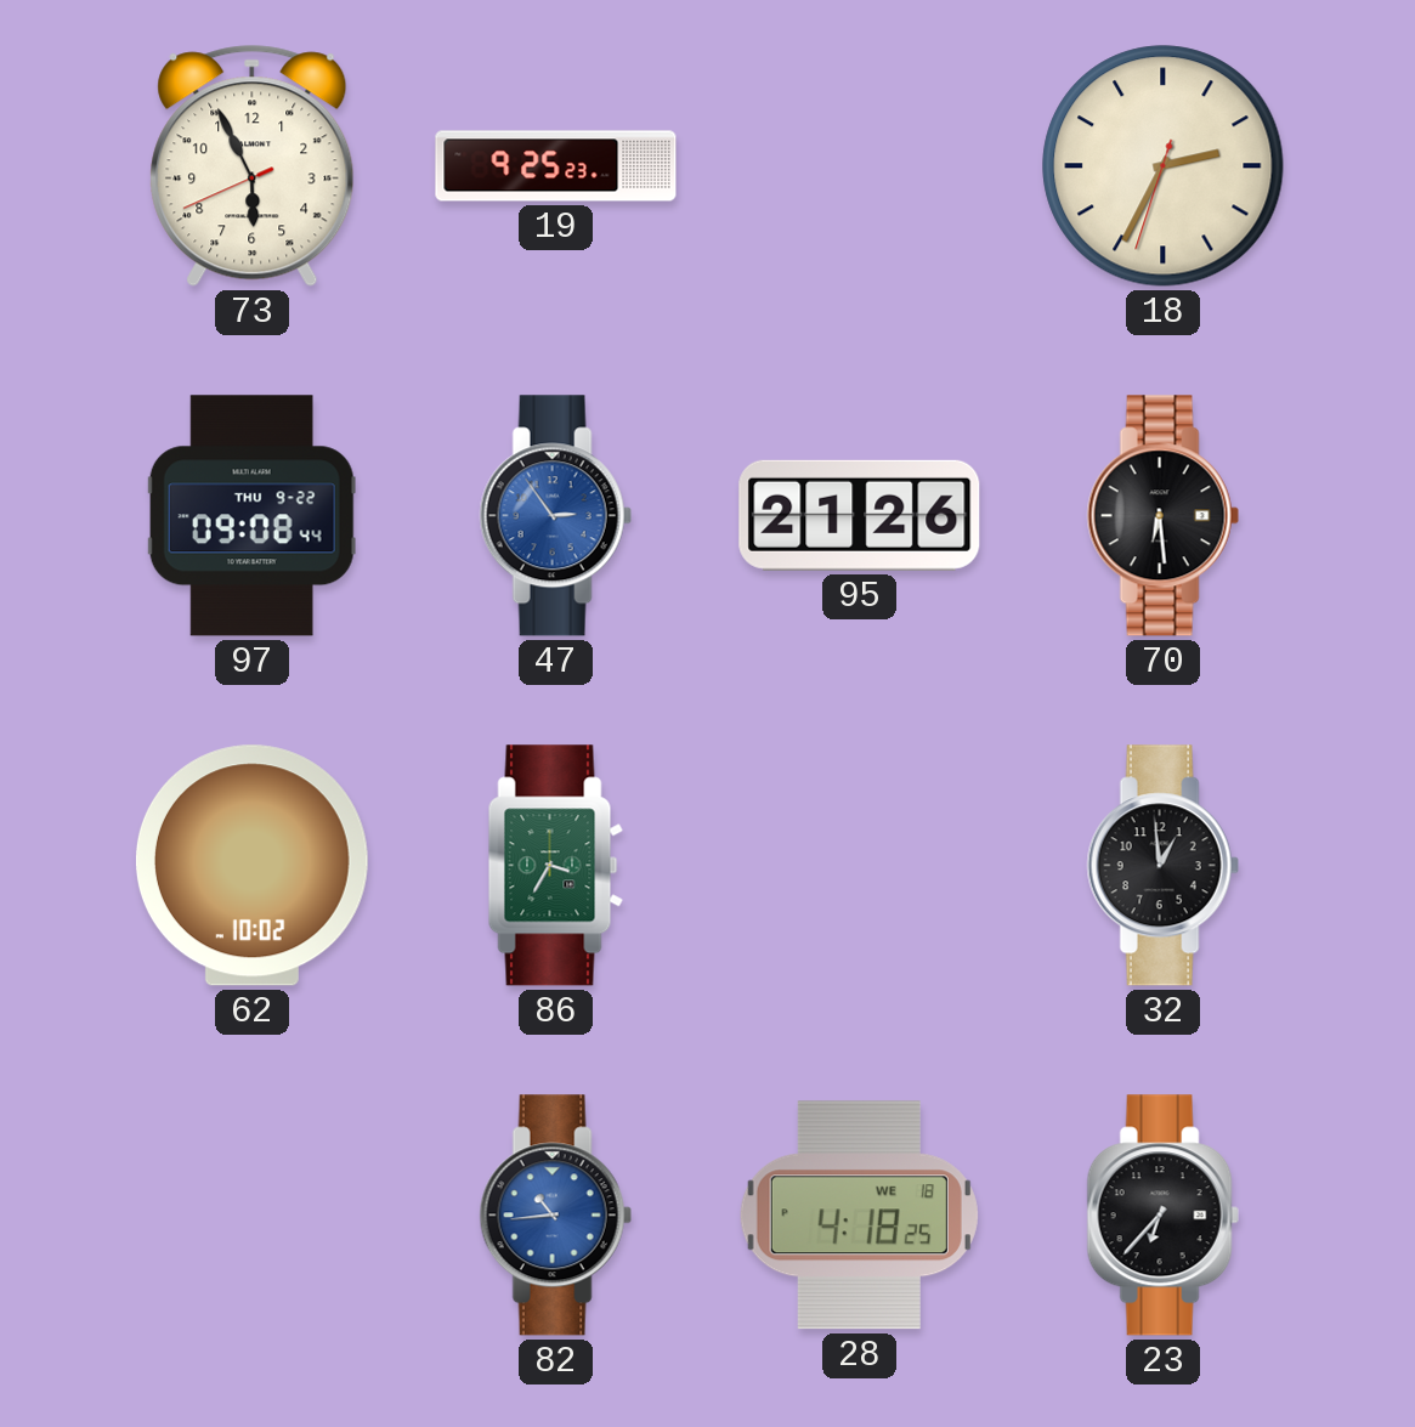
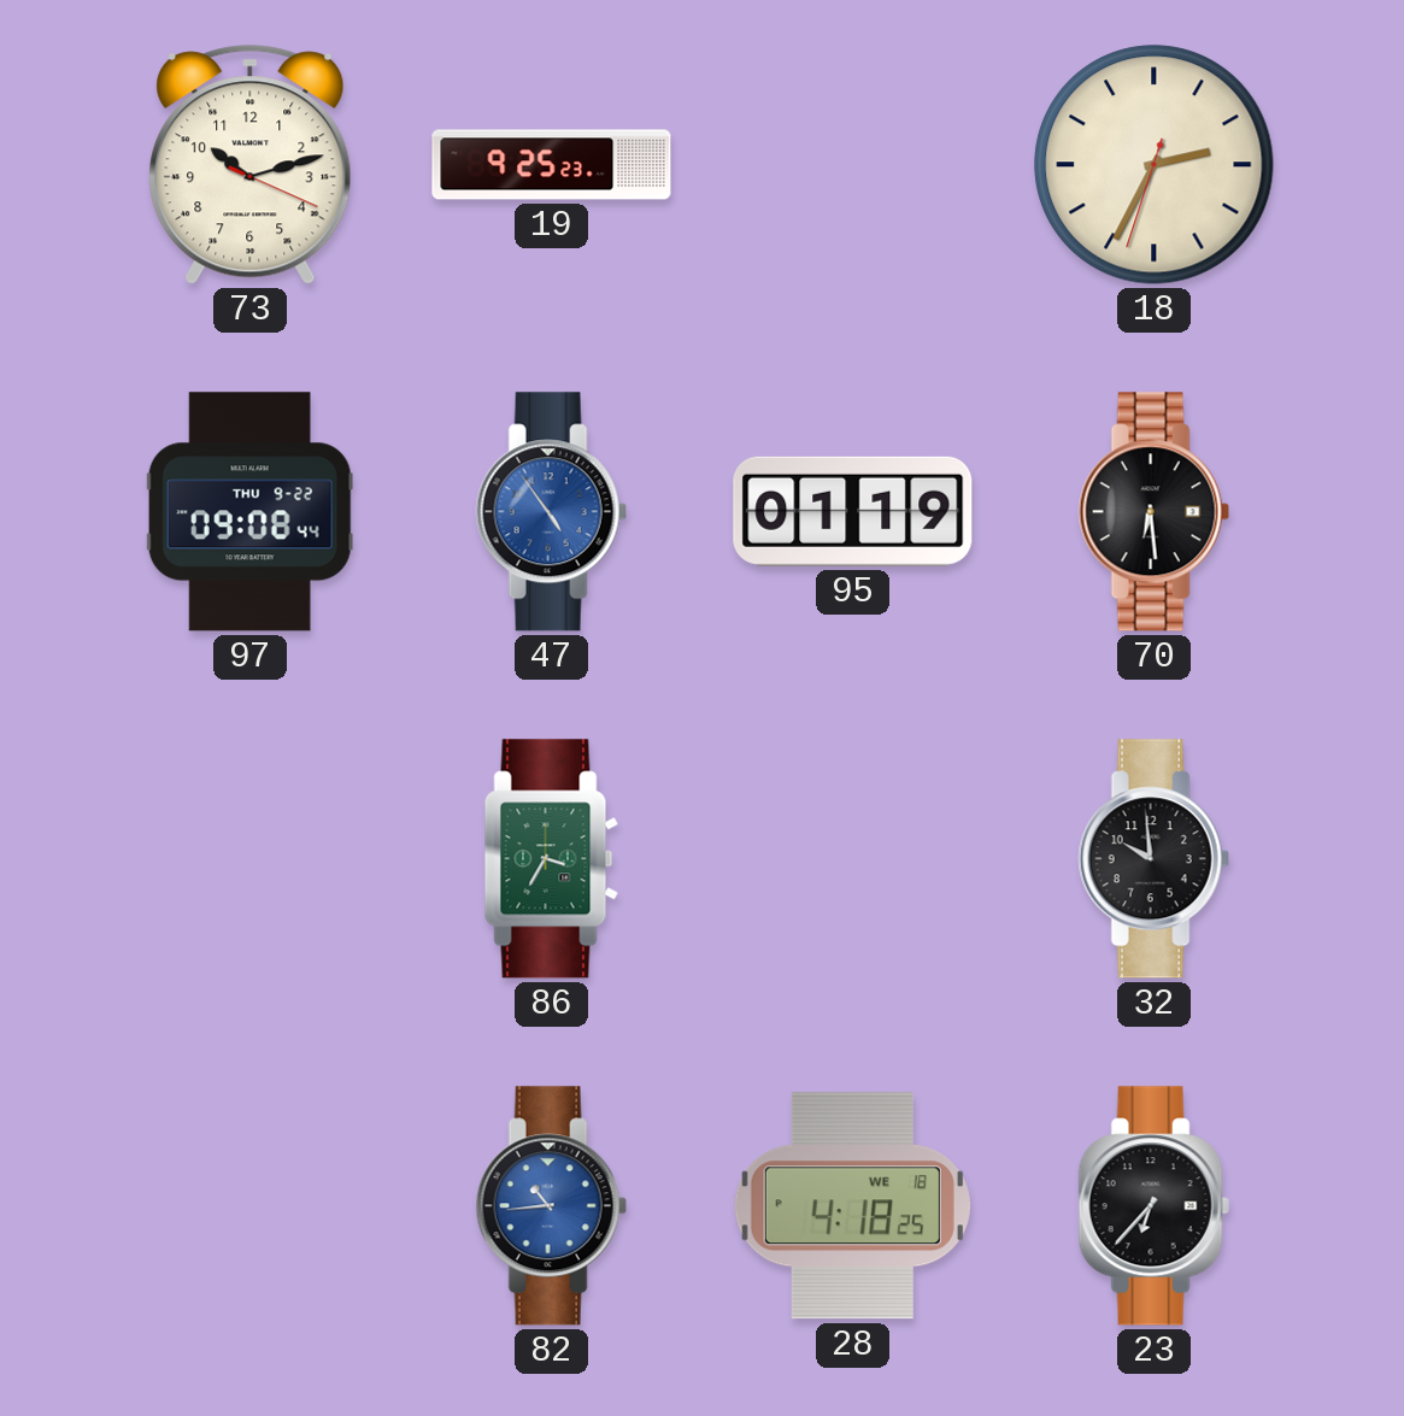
73: 5:55 -> 10:12
47: 2:54 -> 4:54
95: 21:26 -> 01:19
62: 10:02 -> none
32: 12:59 -> 9:59
